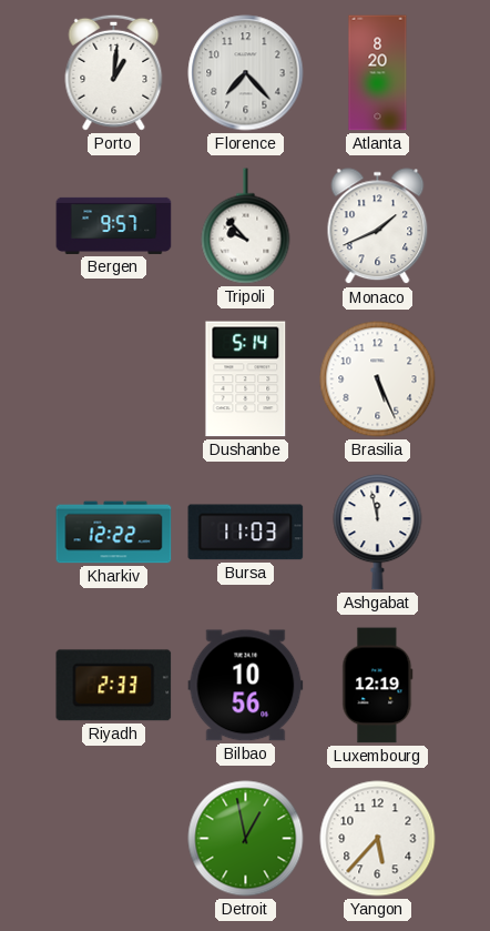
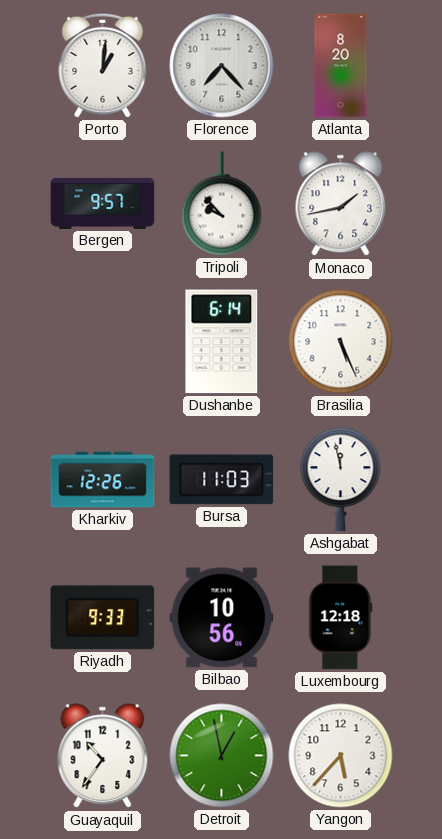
Monaco: 1:41 -> 1:43
Dushanbe: 5:14 -> 6:14
Kharkiv: 12:22 -> 12:26
Riyadh: 2:33 -> 9:33
Luxembourg: 12:19 -> 12:18
Guayaquil: none -> 10:36
